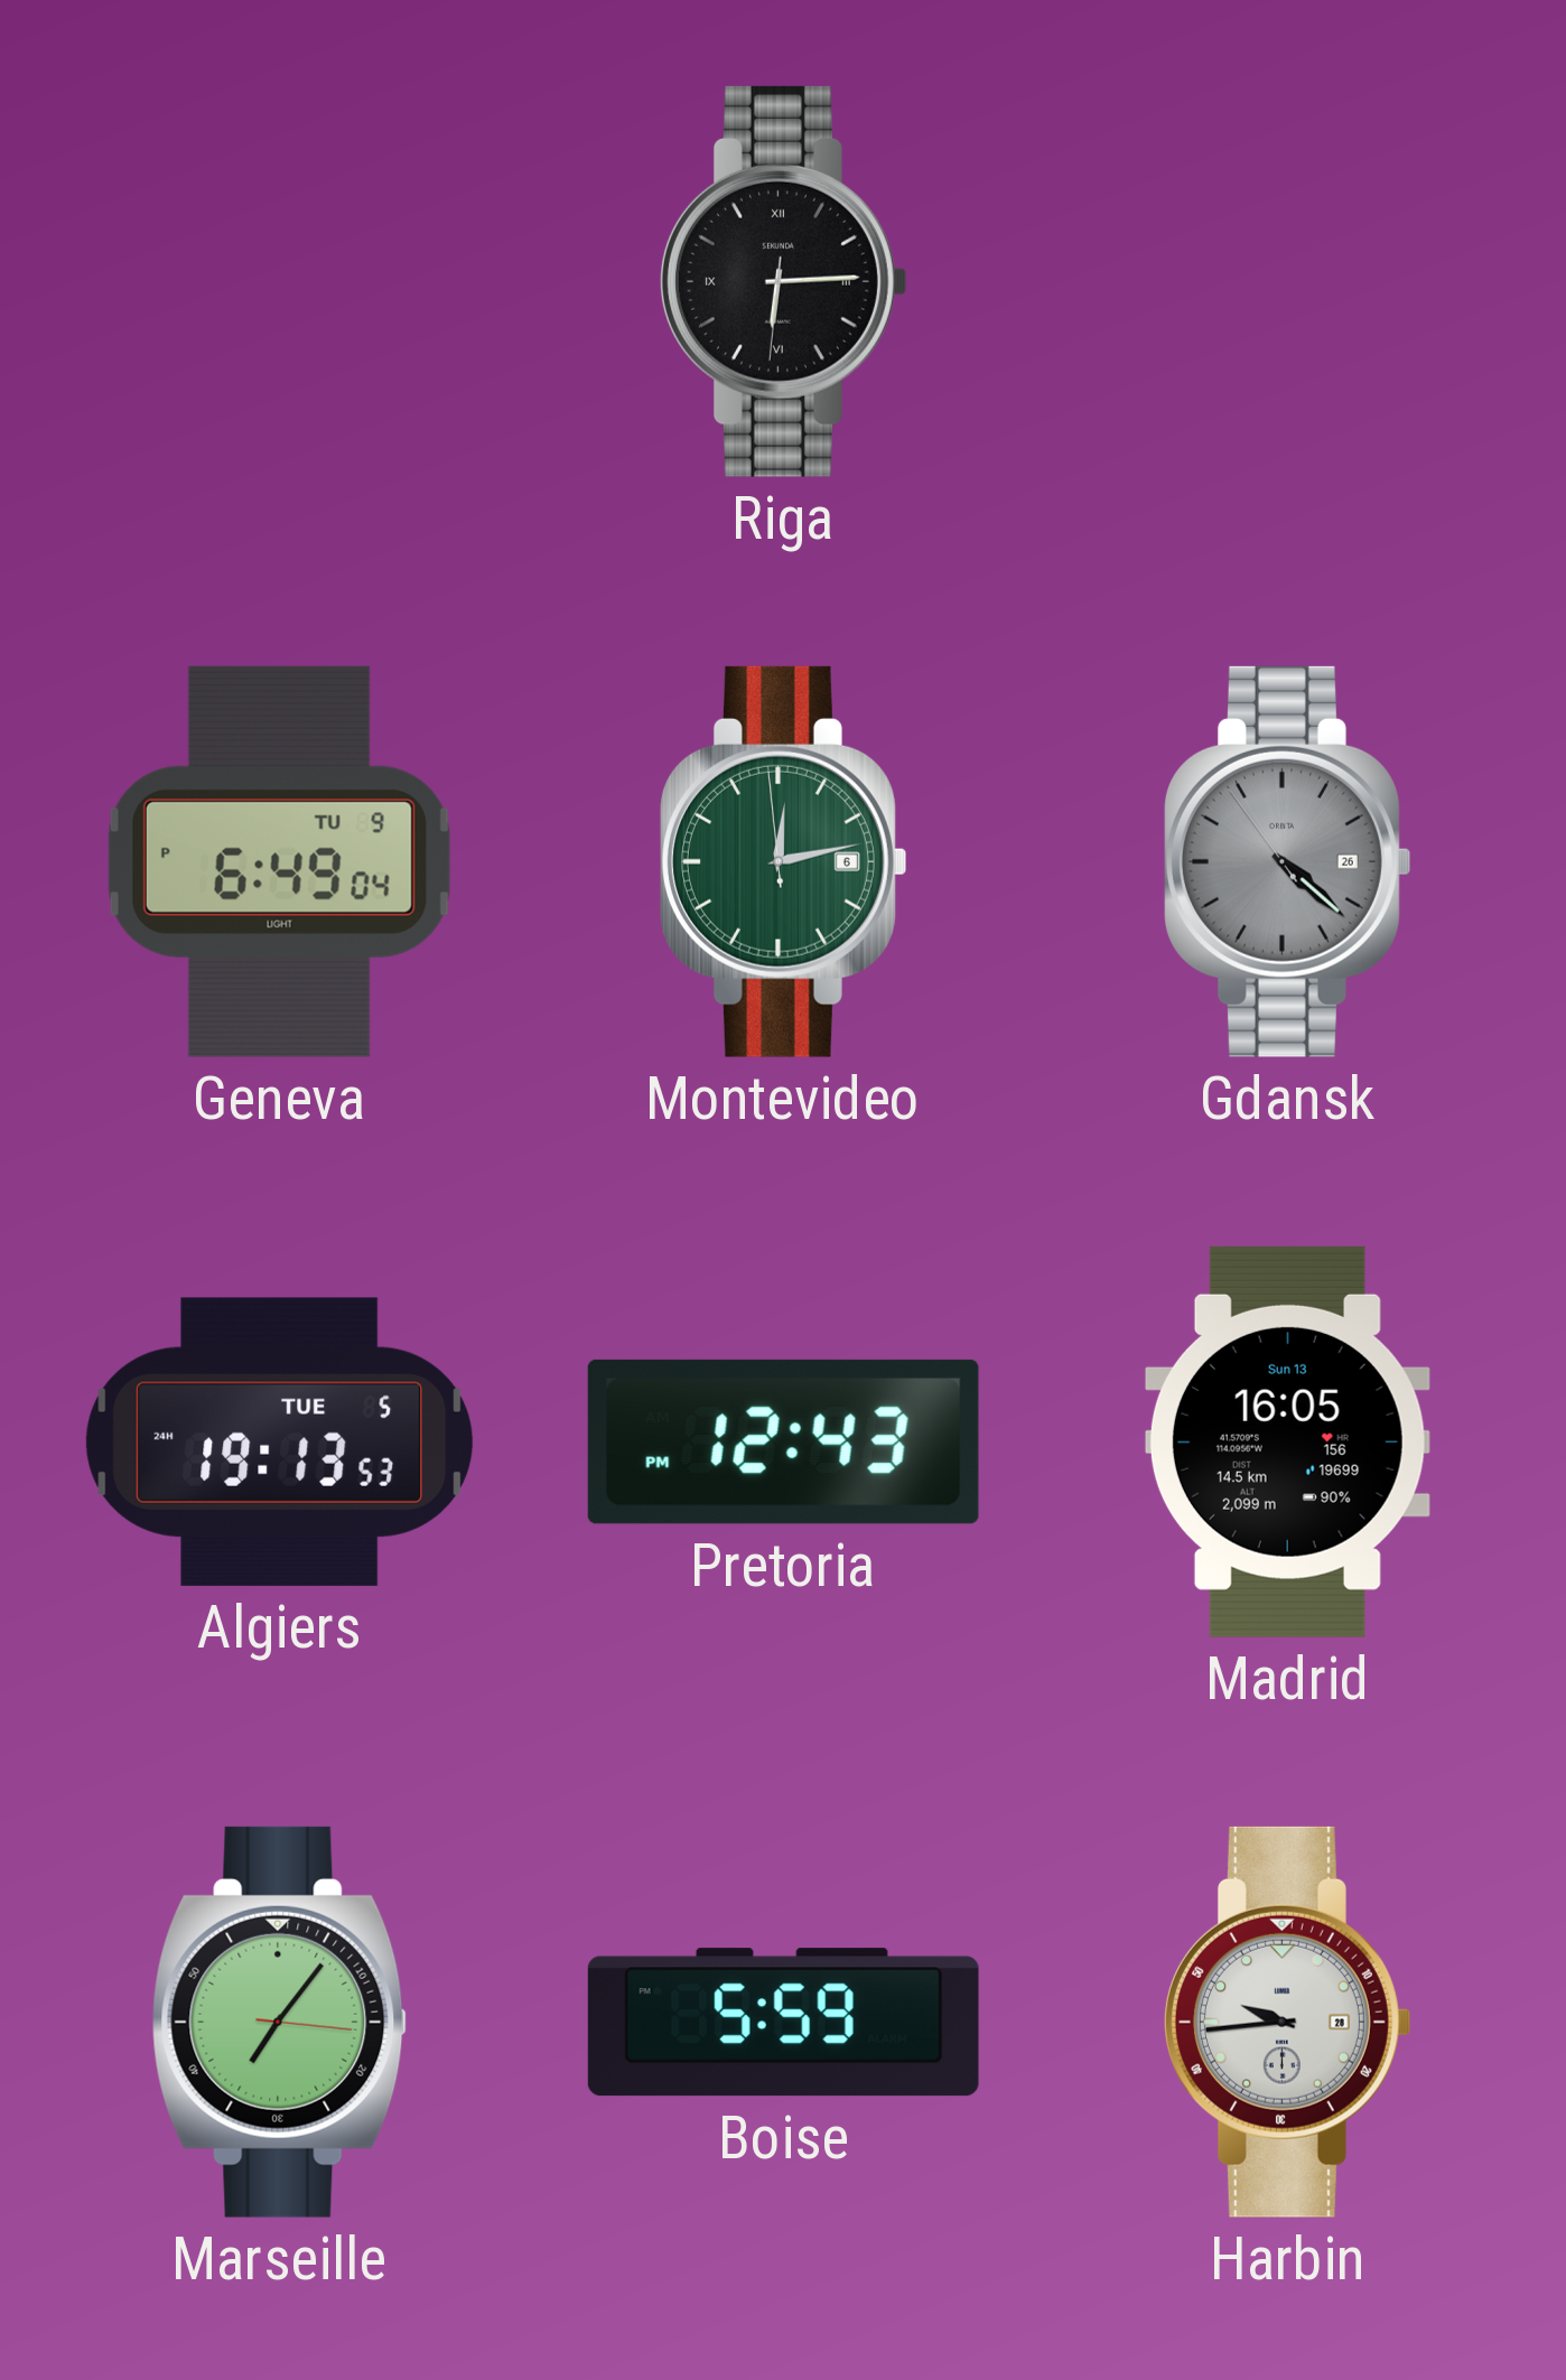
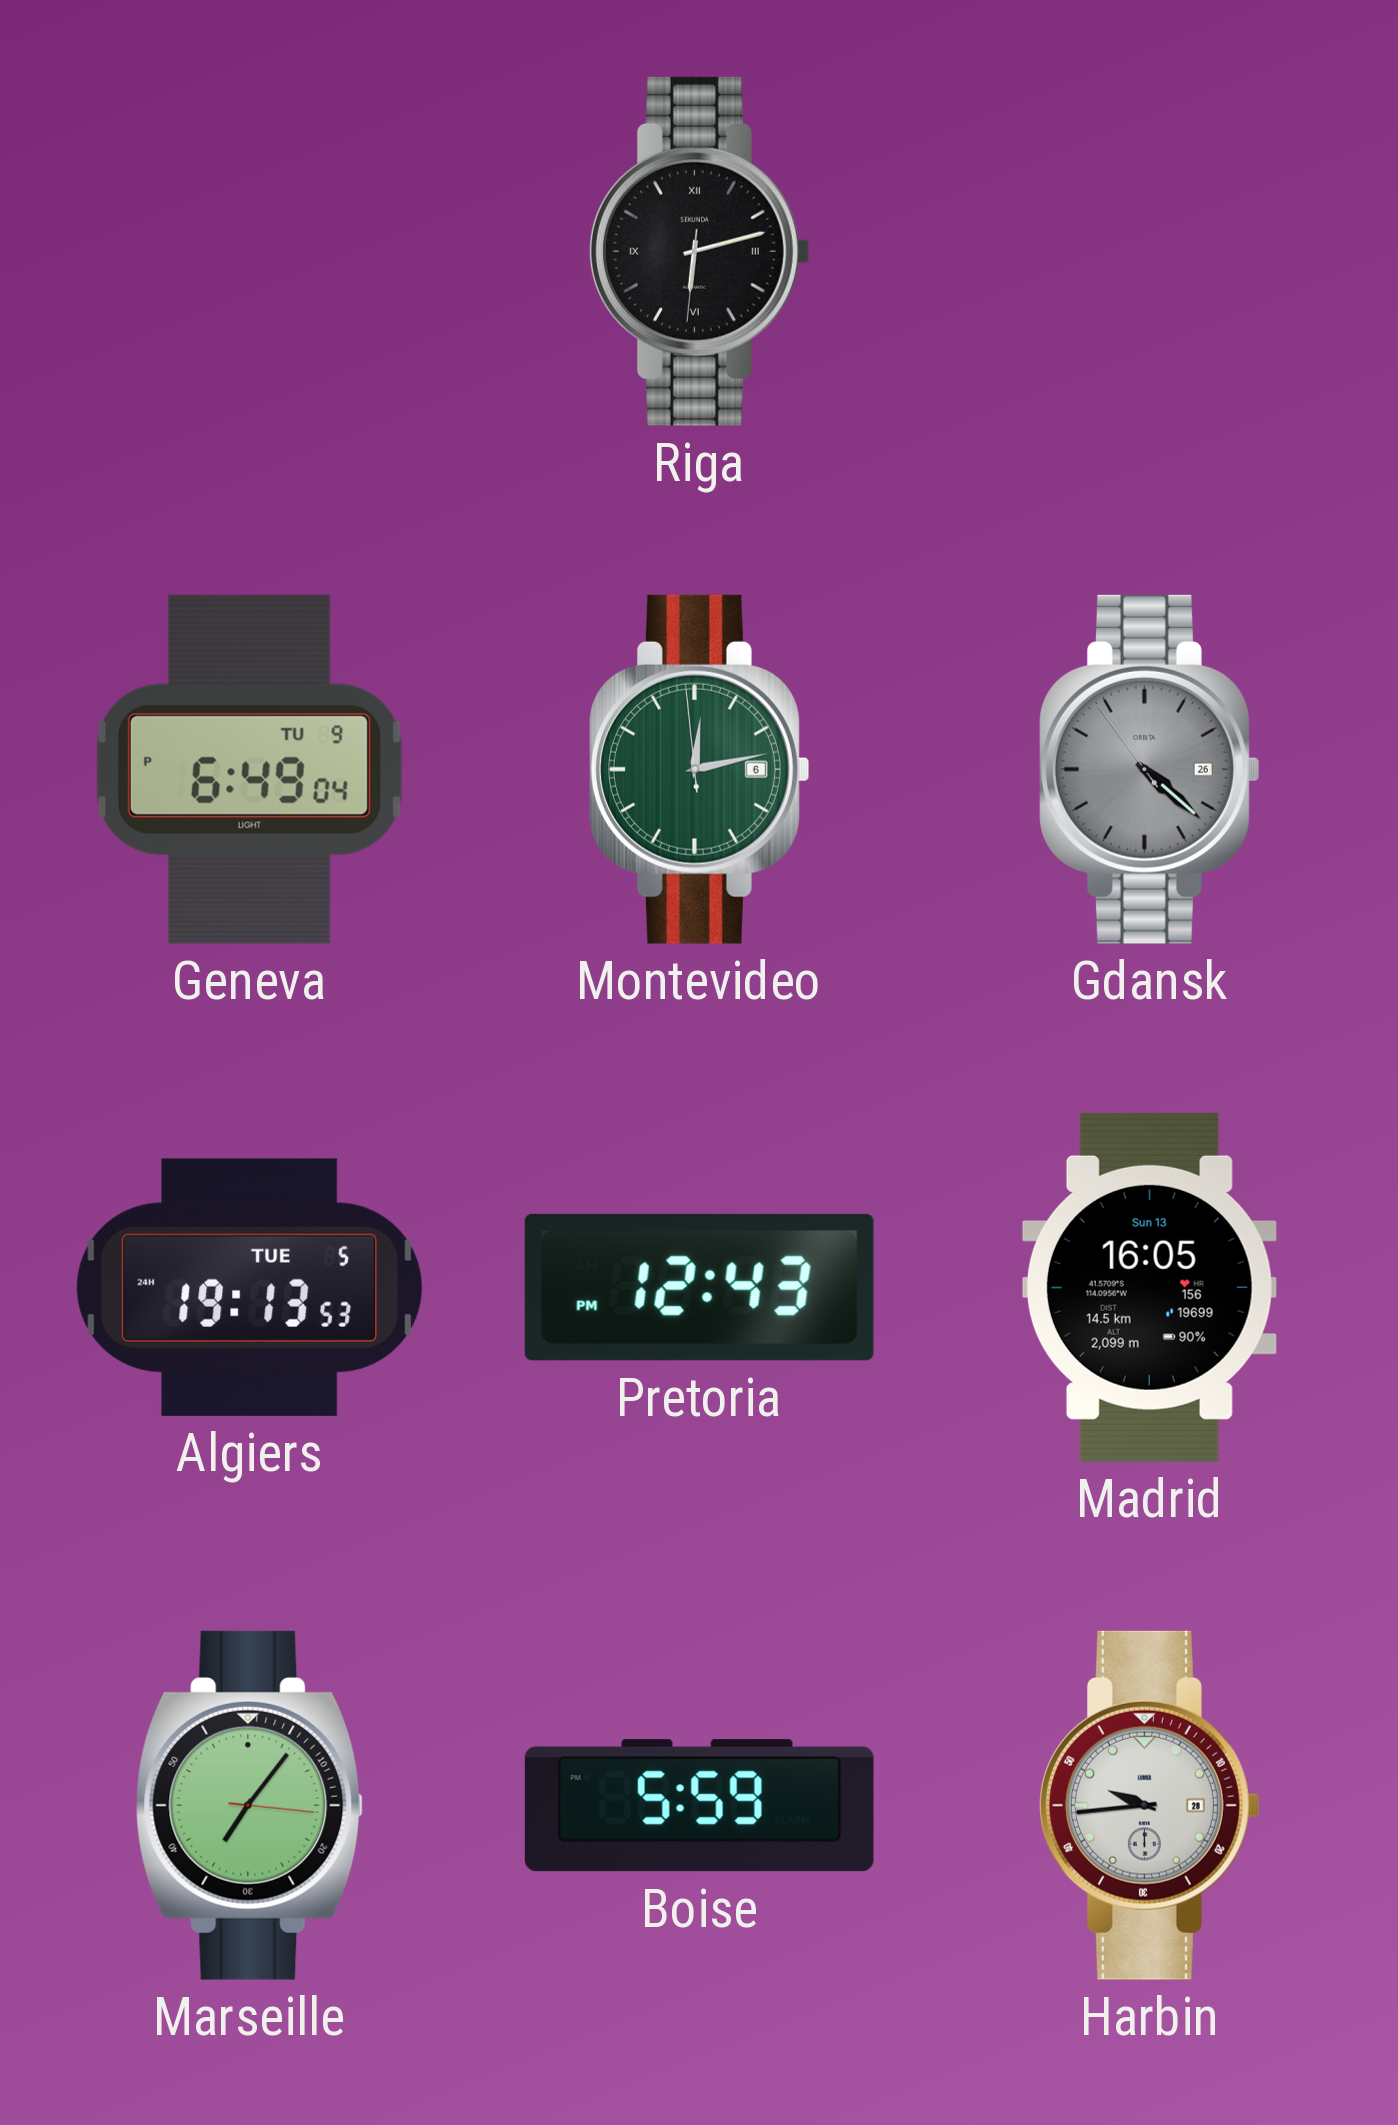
Riga: 6:14 -> 6:12
